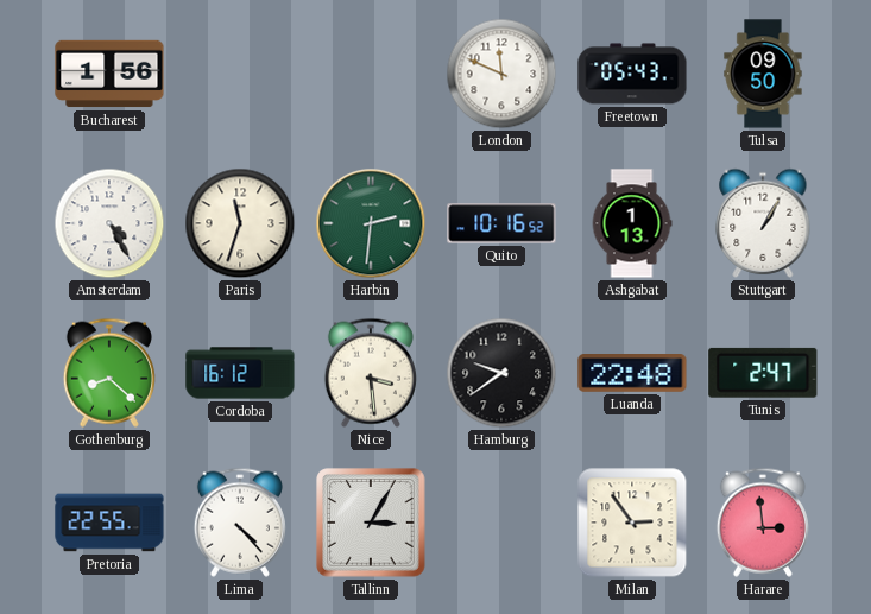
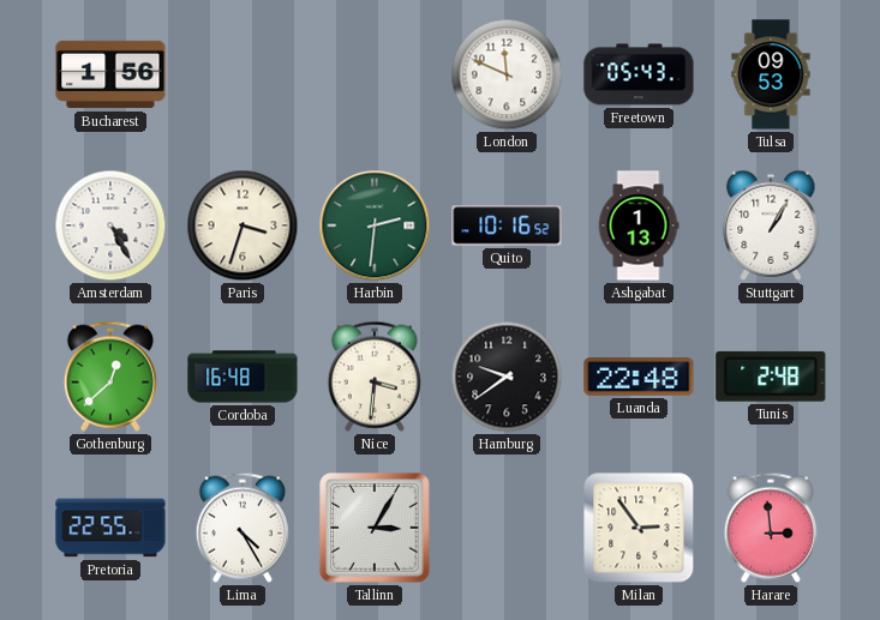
Tulsa: 09:50 -> 09:53
Paris: 11:33 -> 3:33
Gothenburg: 8:22 -> 12:38
Cordoba: 16:12 -> 16:48
Nice: 3:29 -> 3:31
Tunis: 2:47 -> 2:48
Lima: 4:23 -> 4:25
